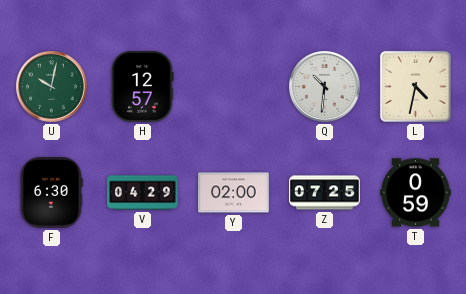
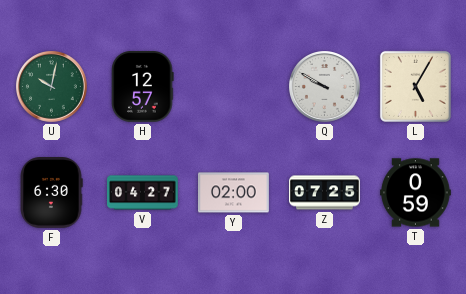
Q: 10:31 -> 9:50
L: 4:32 -> 5:05
V: 04:29 -> 04:27
